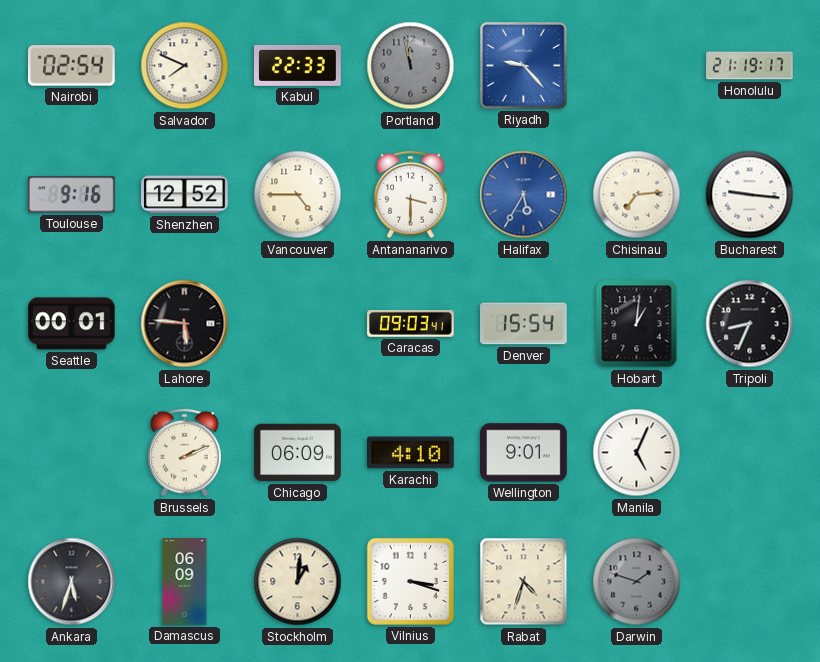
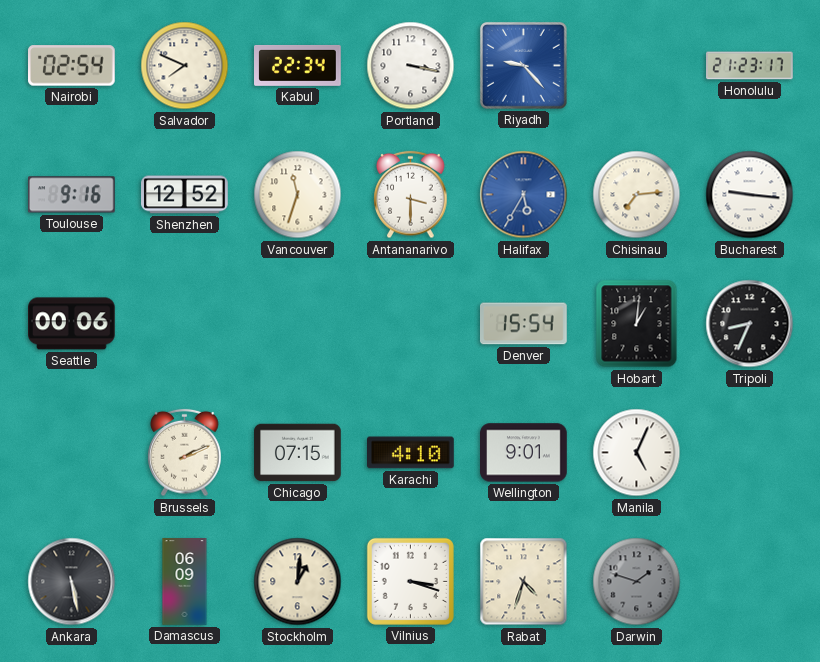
Kabul: 22:33 -> 22:34
Portland: 11:58 -> 3:17
Portland dial: grey -> white
Honolulu: 21:19 -> 21:23
Vancouver: 4:45 -> 11:33
Seattle: 00:01 -> 00:06
Lahore: 5:46 -> none
Caracas: 09:03 -> none
Chicago: 06:09 -> 07:15
Ankara: 5:33 -> 5:28
